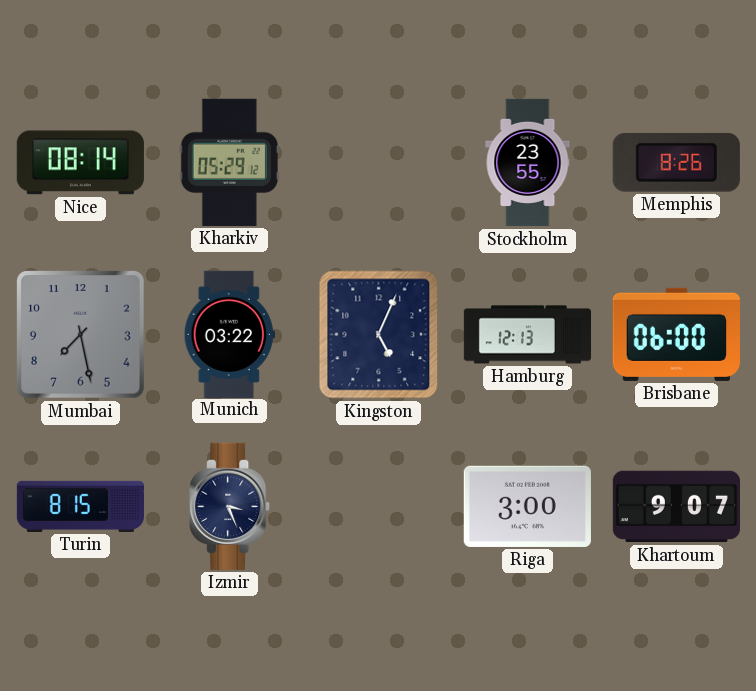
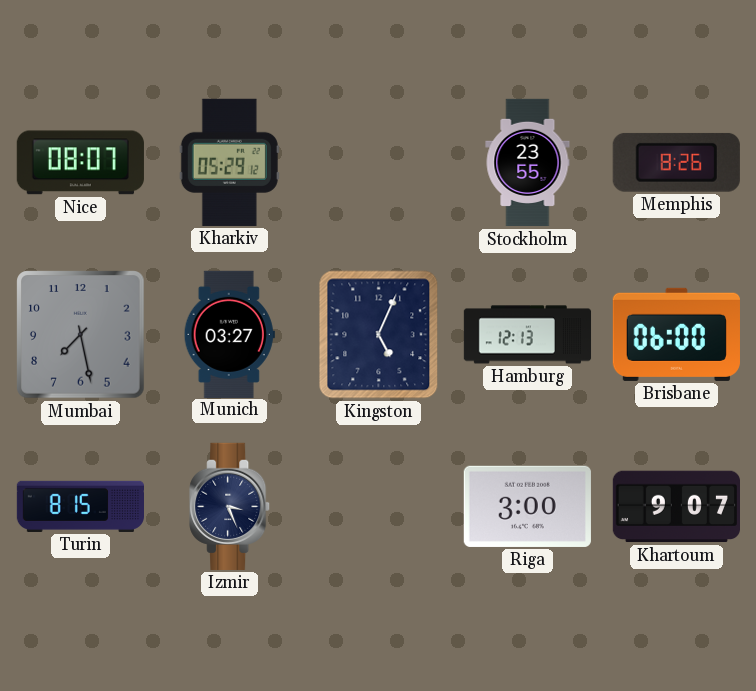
Nice: 08:14 -> 08:07
Munich: 03:22 -> 03:27
